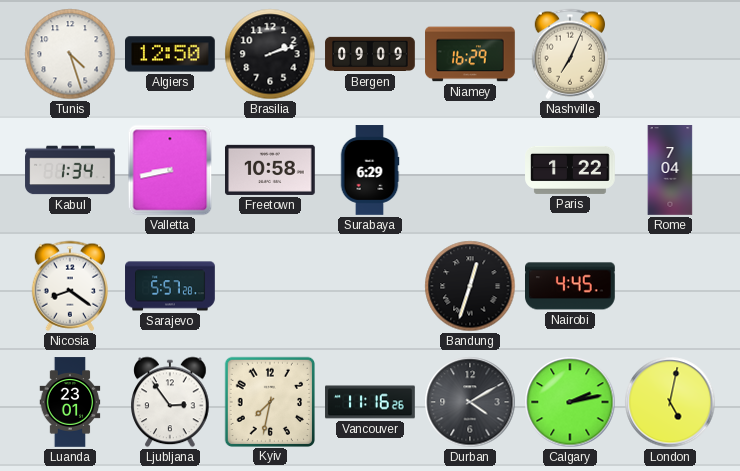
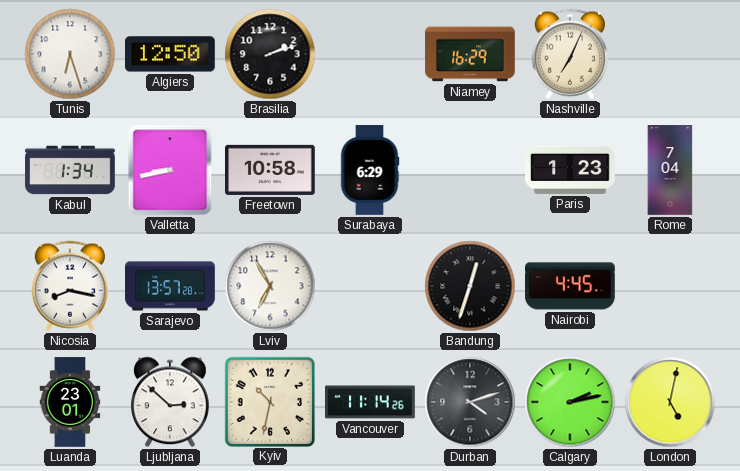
Tunis: 4:27 -> 6:27
Bergen: 09:09 -> none
Paris: 1:22 -> 1:23
Nicosia: 8:21 -> 8:17
Sarajevo: 5:57 -> 13:57
Lviv: none -> 6:55
Ljubljana: 2:54 -> 2:52
Kyiv: 7:32 -> 10:32
Vancouver: 11:16 -> 11:14
Durban: 4:10 -> 4:12
